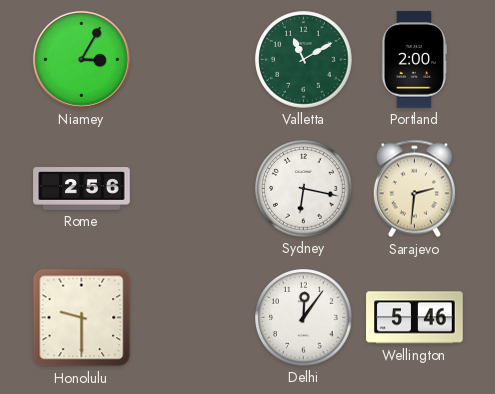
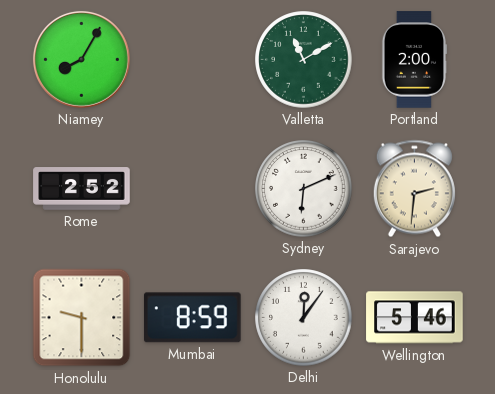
Niamey: 3:05 -> 8:05
Rome: 2:56 -> 2:52
Sydney: 6:17 -> 6:11
Mumbai: none -> 8:59
